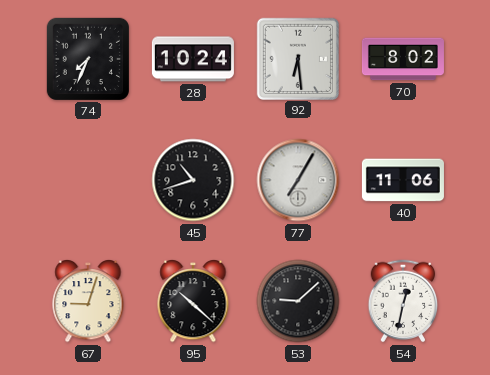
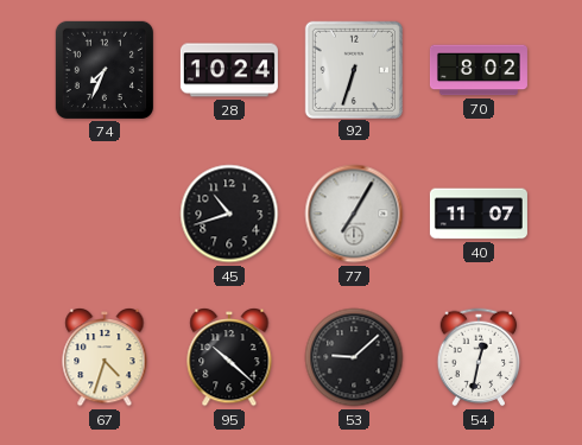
92: 6:29 -> 6:33
40: 11:06 -> 11:07
67: 9:03 -> 4:33
